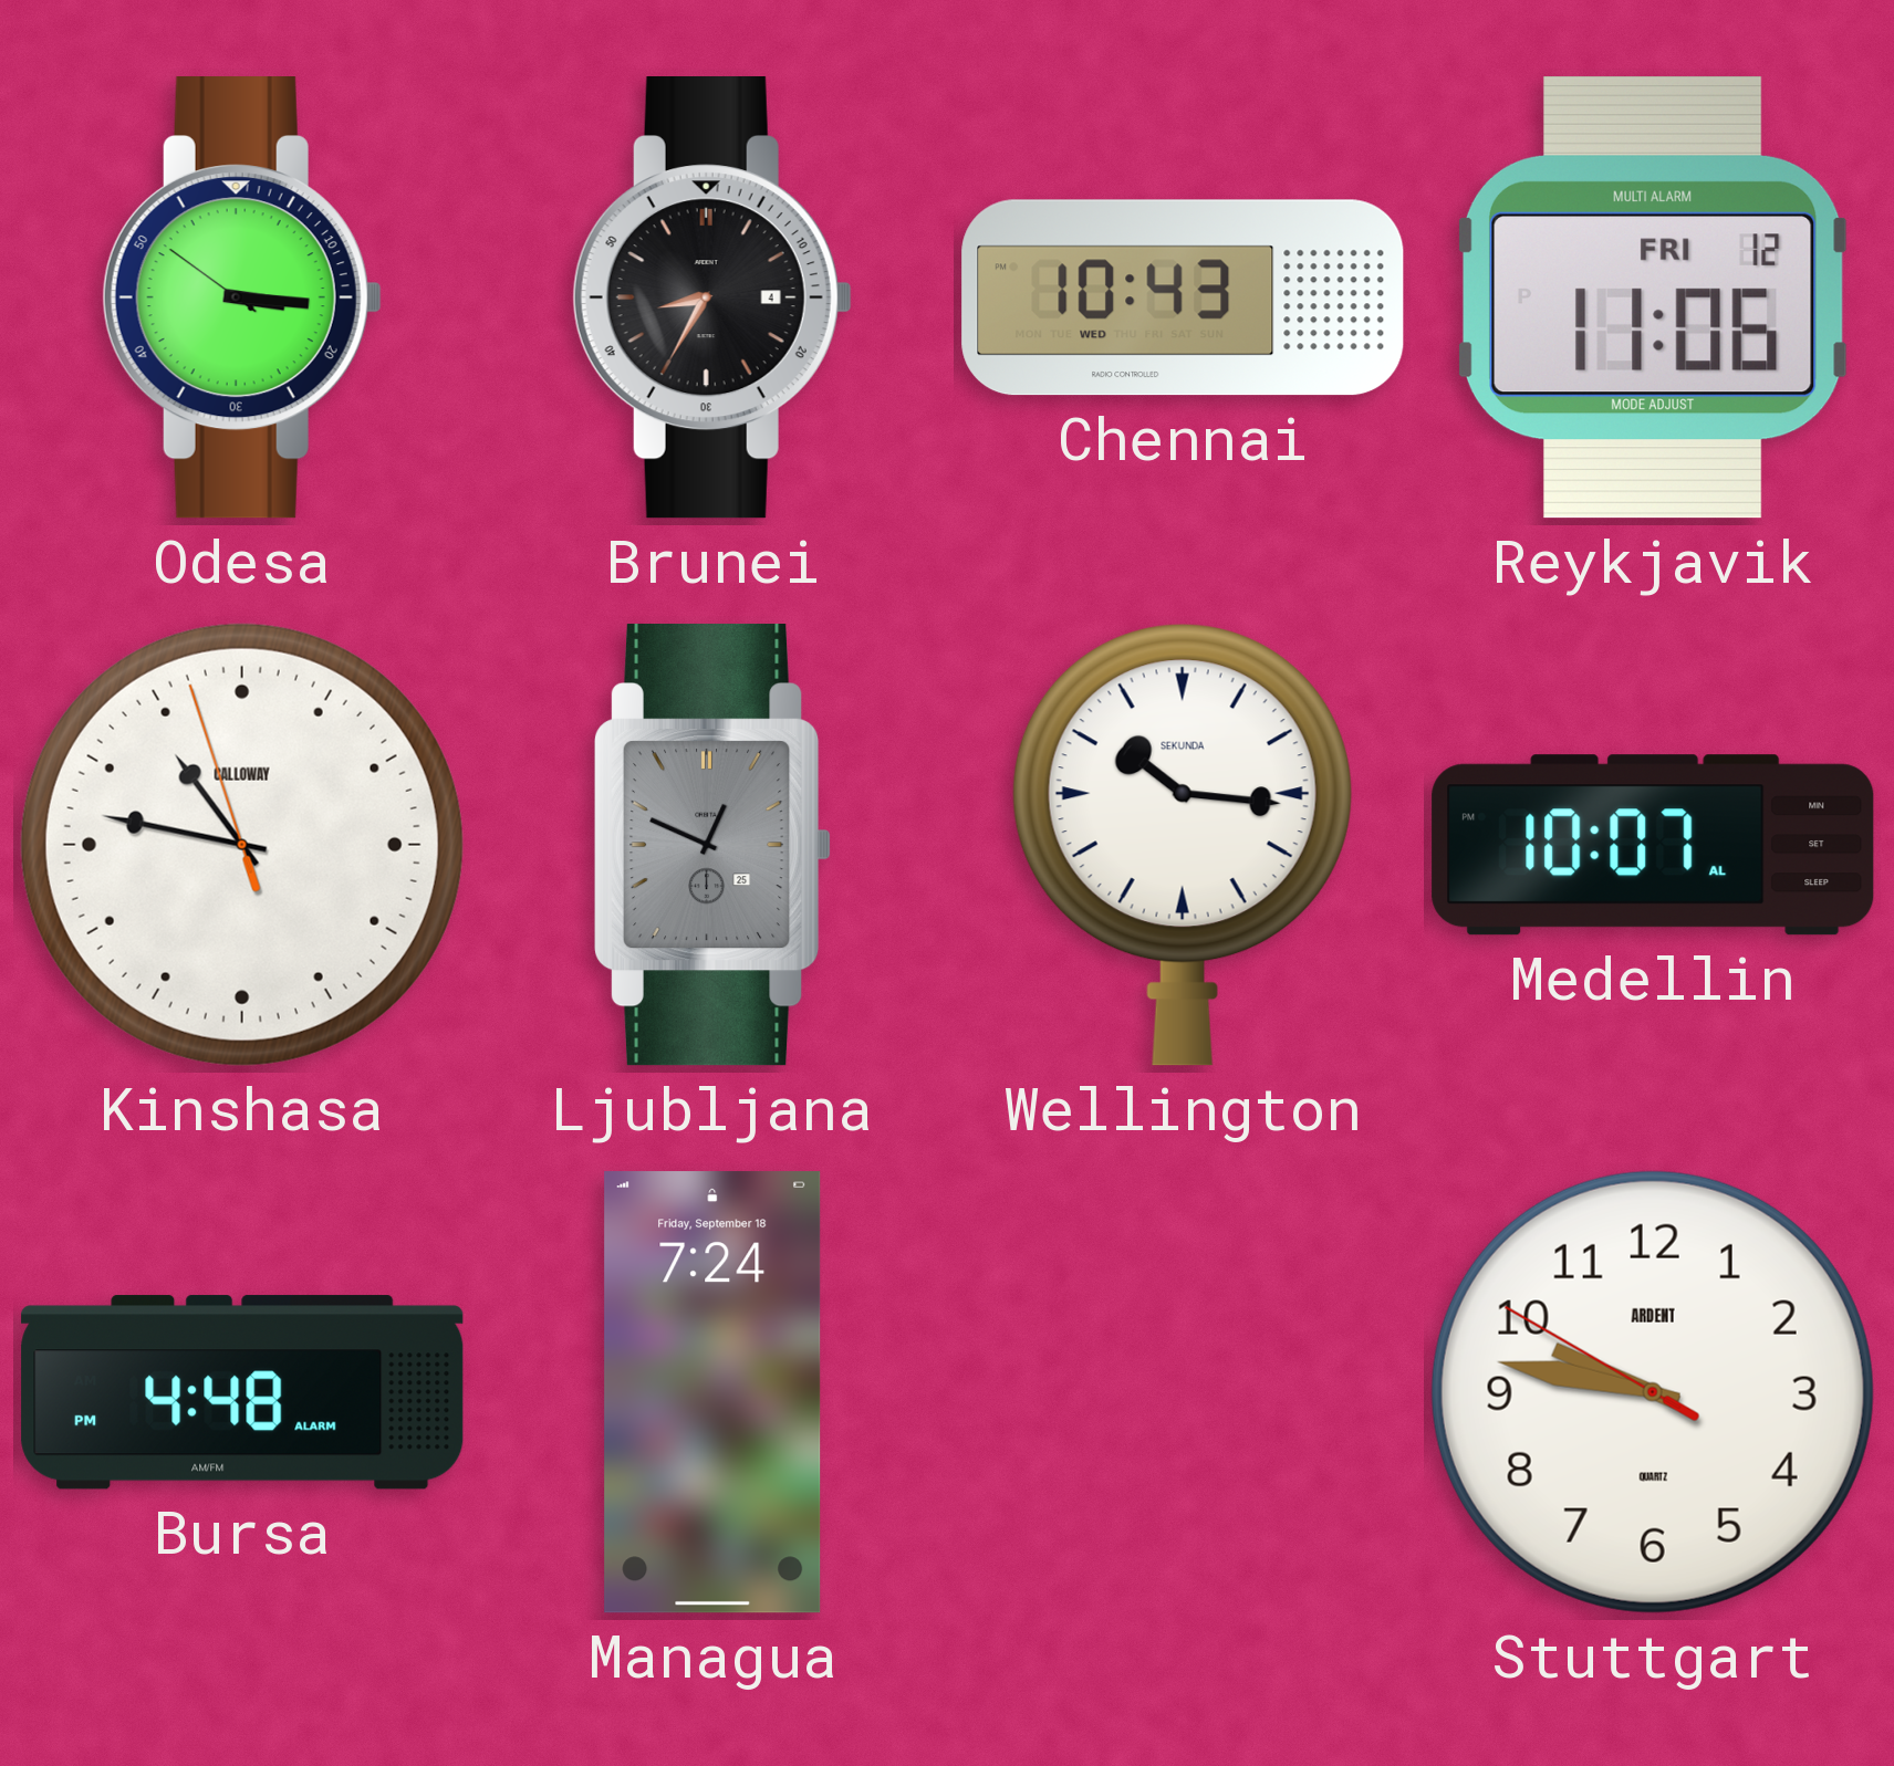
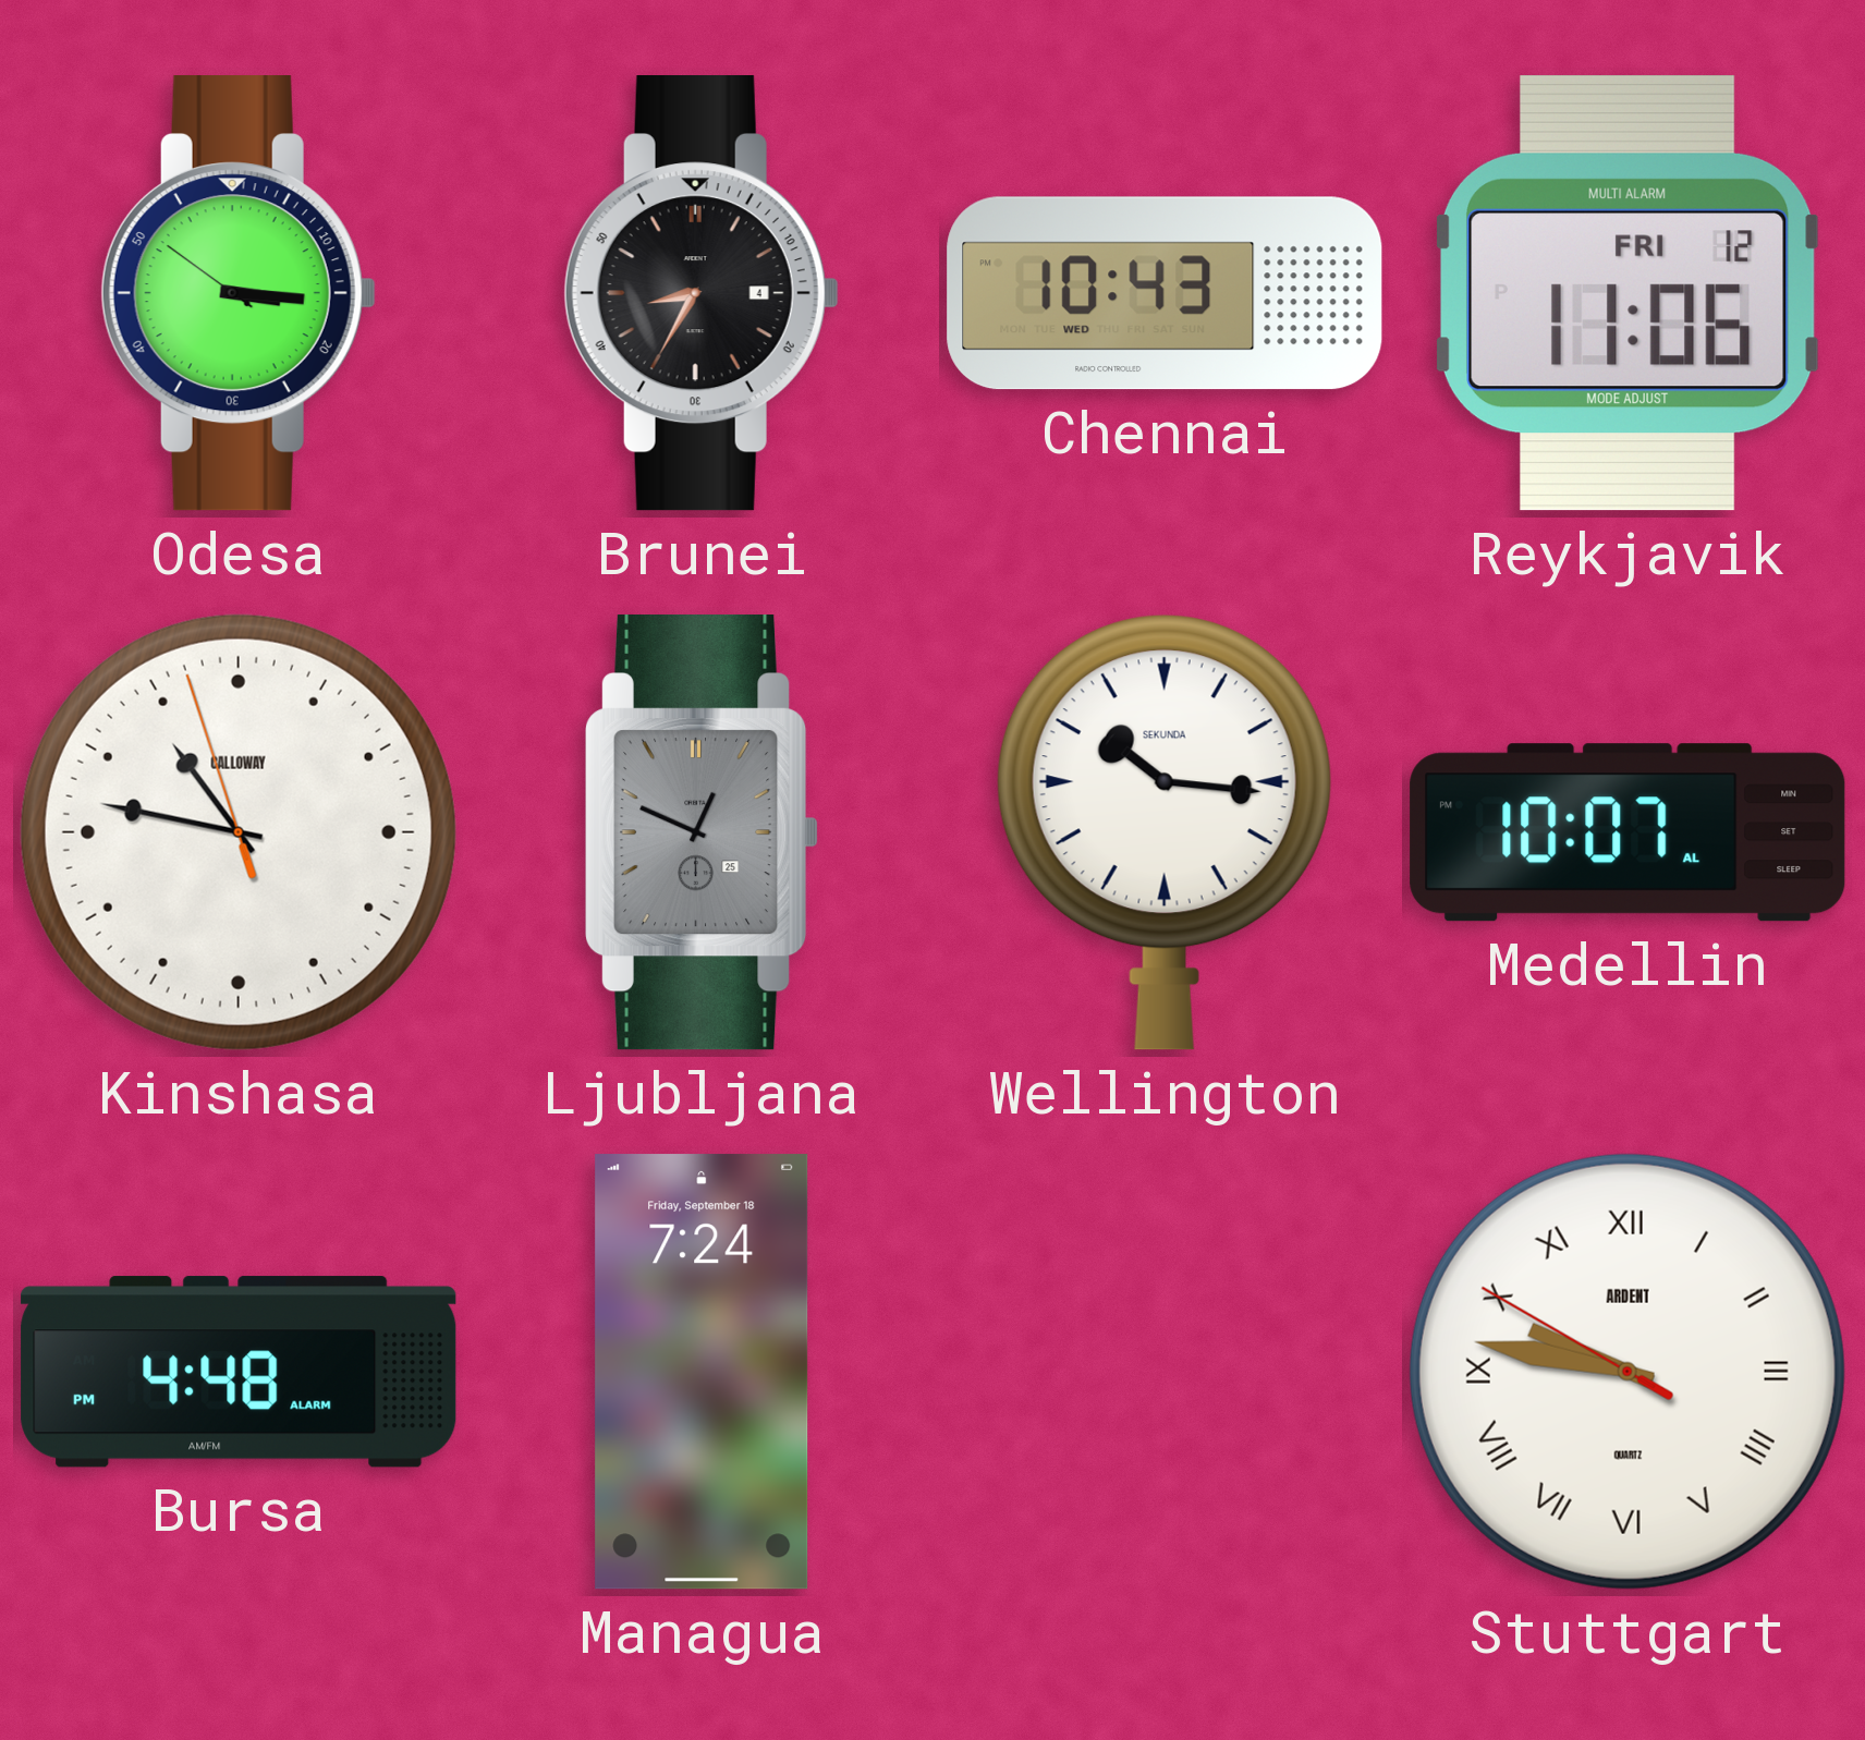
Stuttgart numerals: Arabic -> Roman
